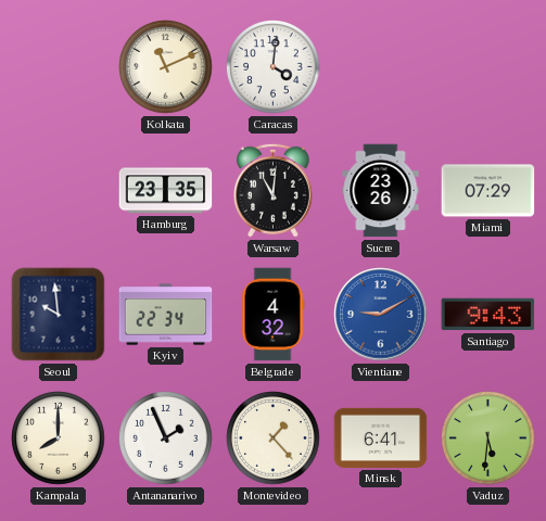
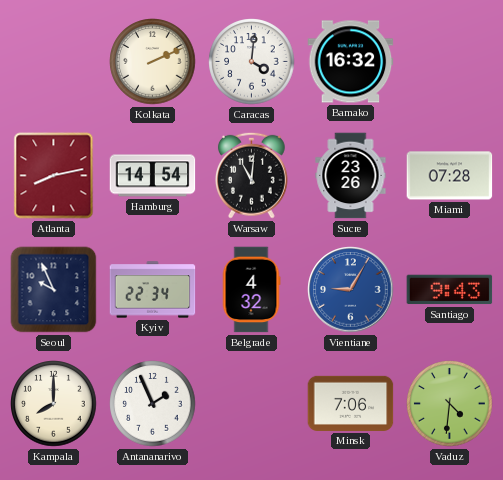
Kolkata: 11:11 -> 2:11
Bamako: none -> 16:32
Atlanta: none -> 8:13
Hamburg: 23:35 -> 14:54
Miami: 07:29 -> 07:28
Seoul: 9:59 -> 9:56
Vientiane: 9:10 -> 9:05
Montevideo: 1:23 -> none
Minsk: 6:41 -> 7:06
Vaduz: 5:31 -> 4:31
